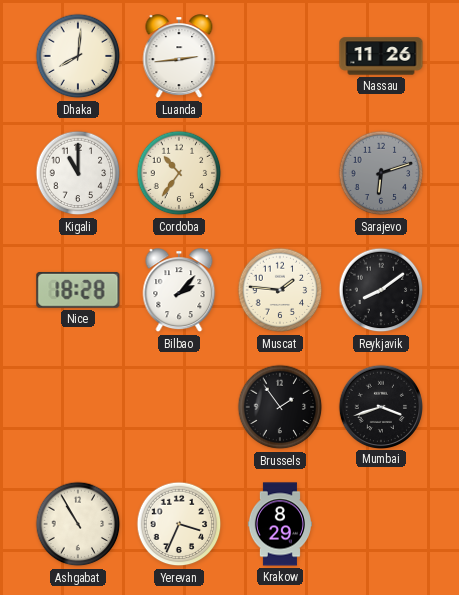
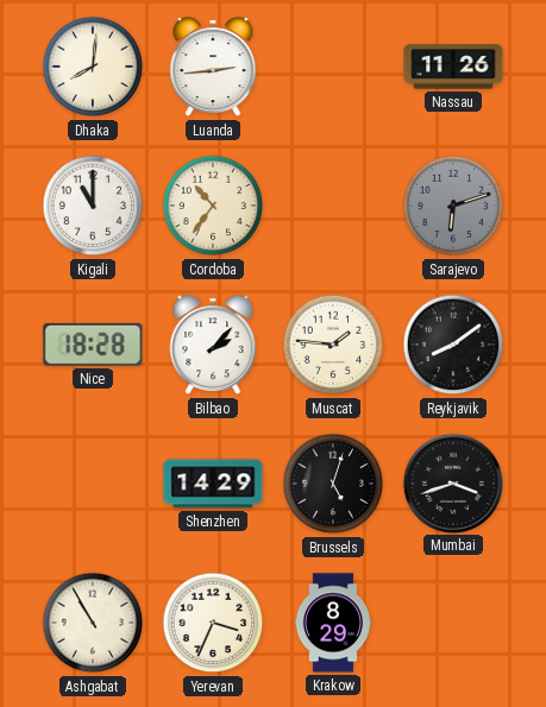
Shenzhen: none -> 14:29
Brussels: 1:54 -> 5:03
